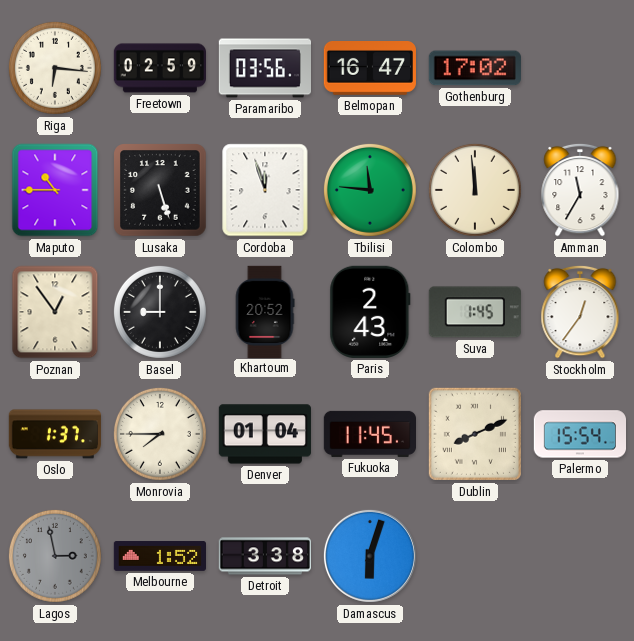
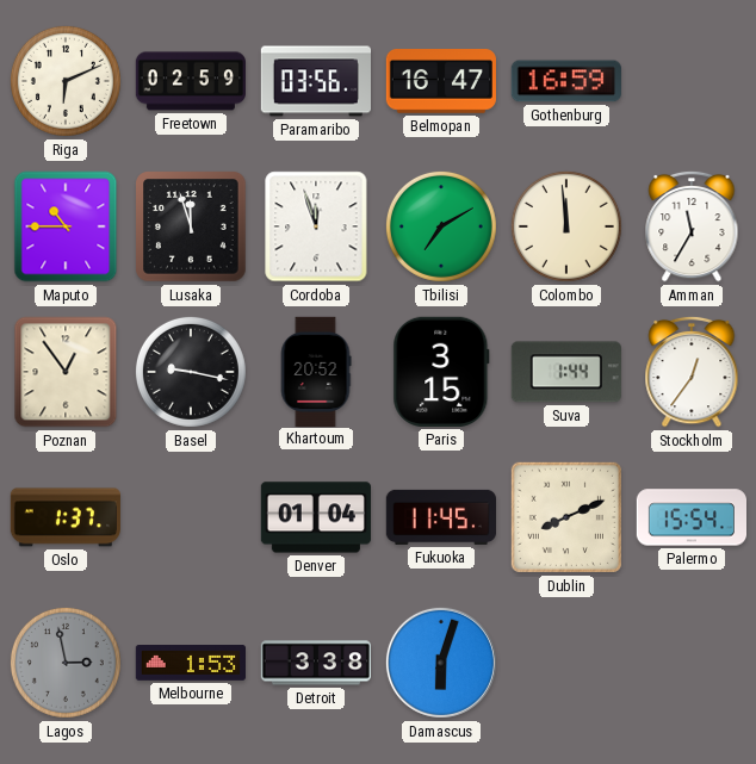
Riga: 6:16 -> 6:11
Gothenburg: 17:02 -> 16:59
Lusaka: 5:27 -> 11:57
Tbilisi: 11:46 -> 7:10
Basel: 9:00 -> 9:17
Paris: 2:43 -> 3:15
Suva: 1:45 -> 1:44
Monrovia: 7:45 -> none
Melbourne: 1:52 -> 1:53
